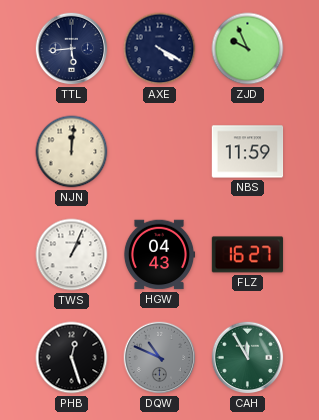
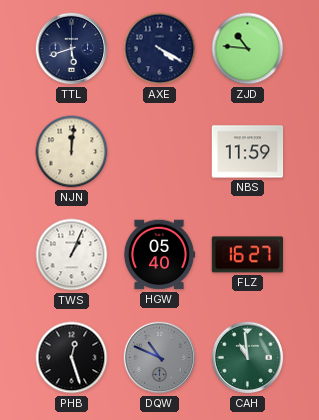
TTL: 5:44 -> 5:42
ZJD: 9:56 -> 10:46
HGW: 04:43 -> 05:40
CAH: 11:55 -> 10:59
